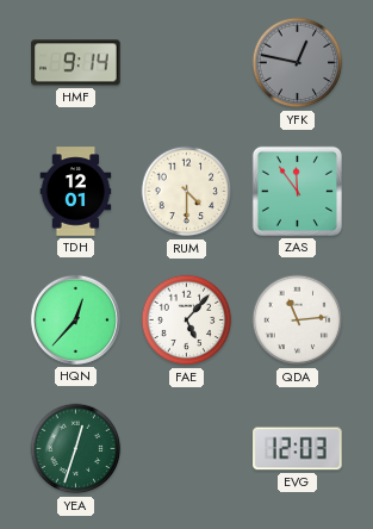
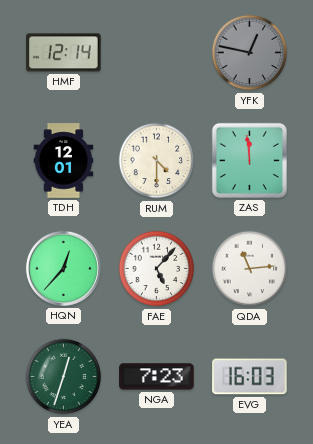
HMF: 9:14 -> 12:14
ZAS: 11:54 -> 11:59
NGA: none -> 7:23
EVG: 12:03 -> 16:03
